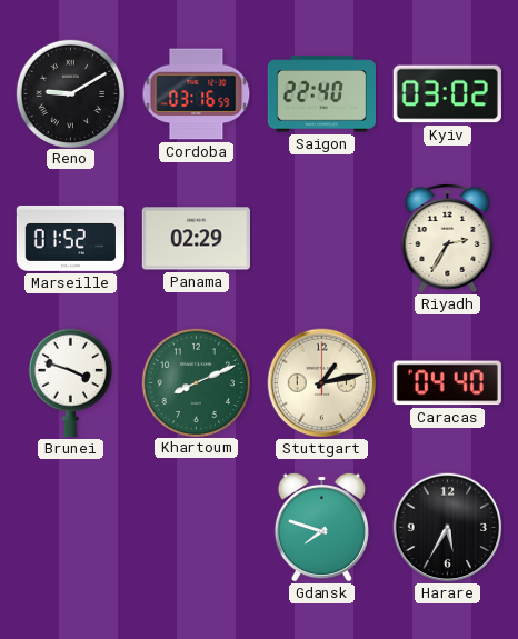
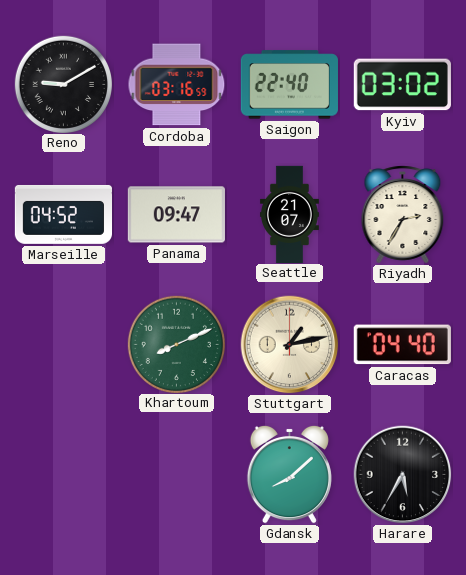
Marseille: 01:52 -> 04:52
Panama: 02:29 -> 09:47
Seattle: none -> 21:07
Brunei: 3:48 -> none
Gdansk: 7:48 -> 8:08
